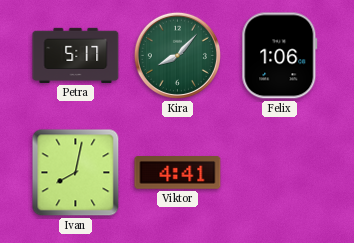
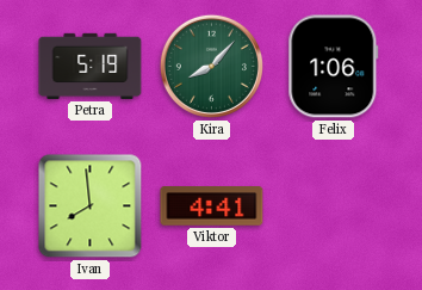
Petra: 5:17 -> 5:19
Ivan: 8:02 -> 7:59
